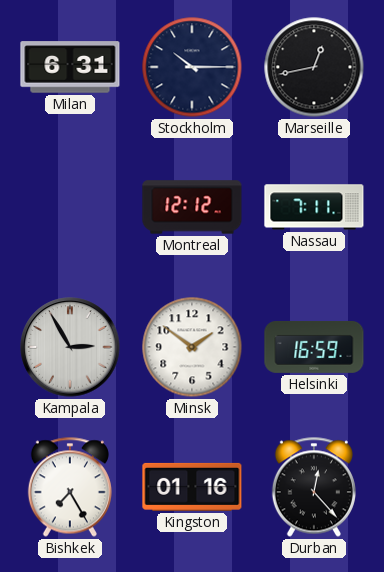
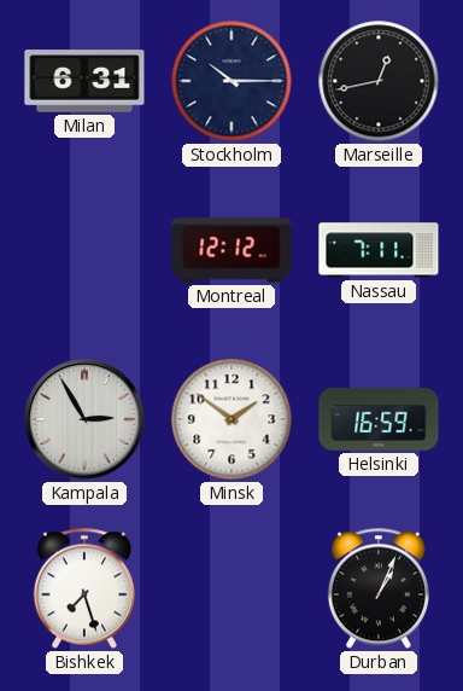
Bishkek: 7:25 -> 7:27
Kingston: 01:16 -> none
Durban: 12:23 -> 1:04
